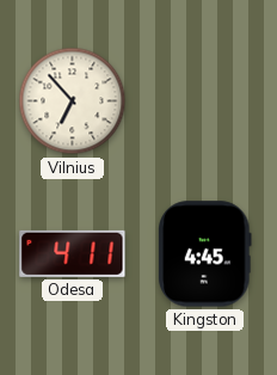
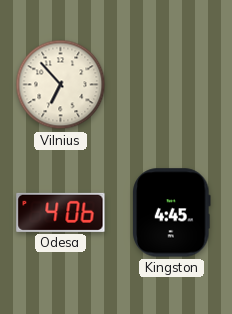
Odesa: 4:11 -> 4:06
